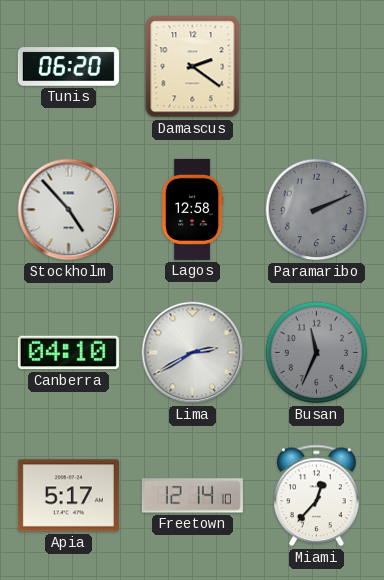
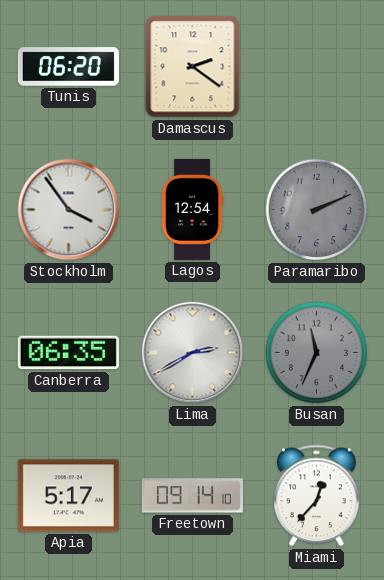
Stockholm: 4:53 -> 3:54
Lagos: 12:58 -> 12:54
Canberra: 04:10 -> 06:35
Freetown: 12:14 -> 09:14
